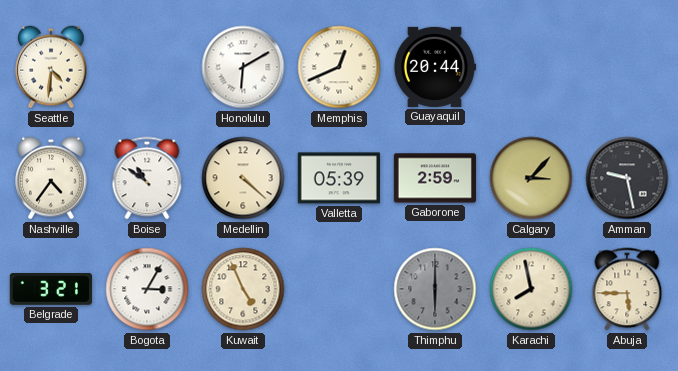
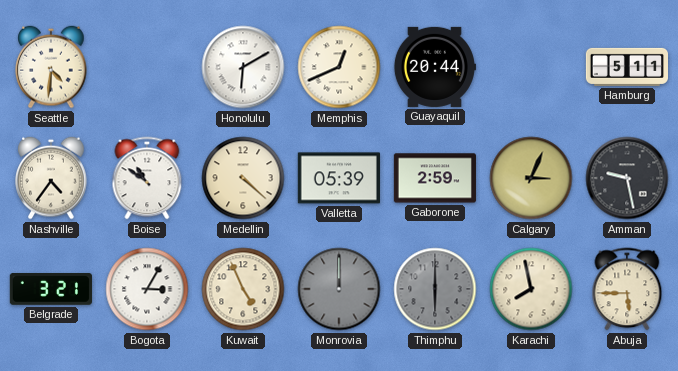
Hamburg: none -> 5:11
Calgary: 3:07 -> 3:04
Monrovia: none -> 12:00
